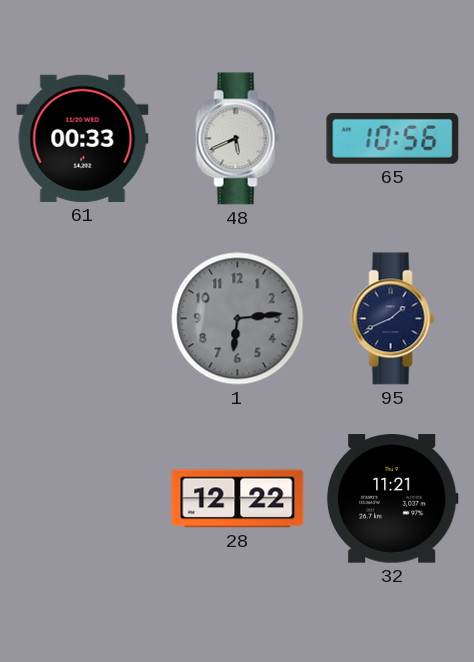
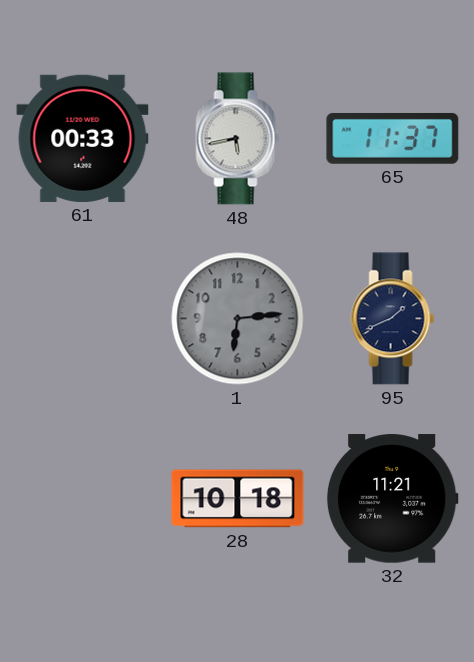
48: 5:41 -> 5:43
65: 10:56 -> 11:37
28: 12:22 -> 10:18
